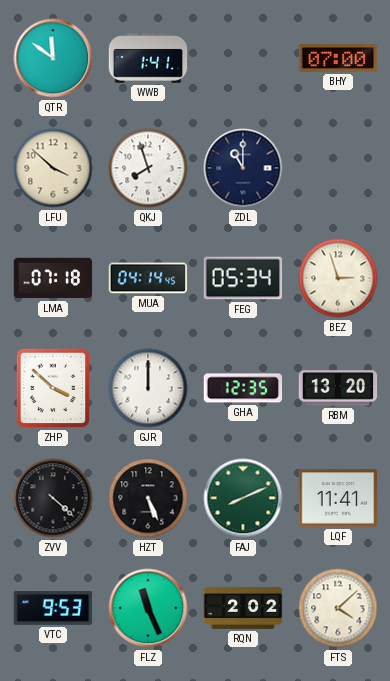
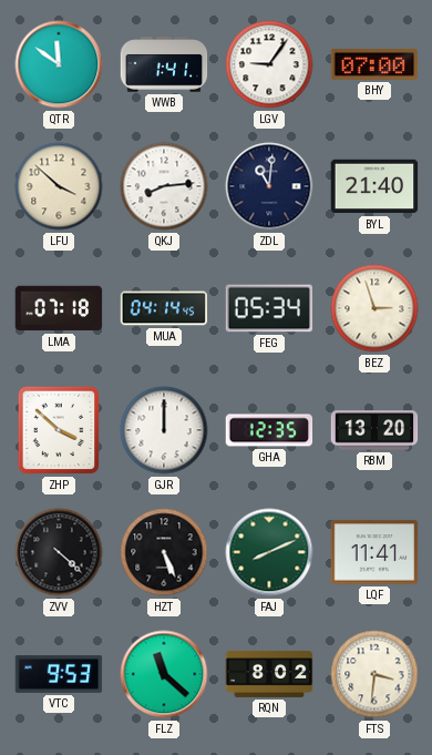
LGV: none -> 9:06
QKJ: 7:57 -> 8:14
ZDL: 11:00 -> 11:01
BYL: none -> 21:40
FLZ: 11:26 -> 11:22
RQN: 2:02 -> 8:02
FTS: 4:08 -> 3:31
